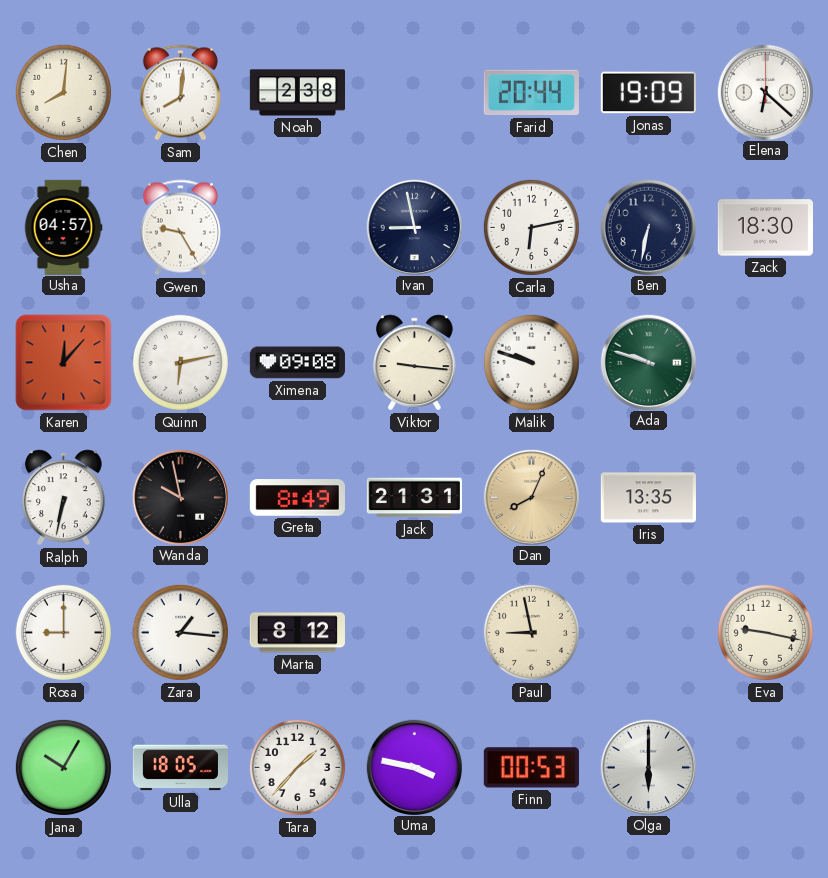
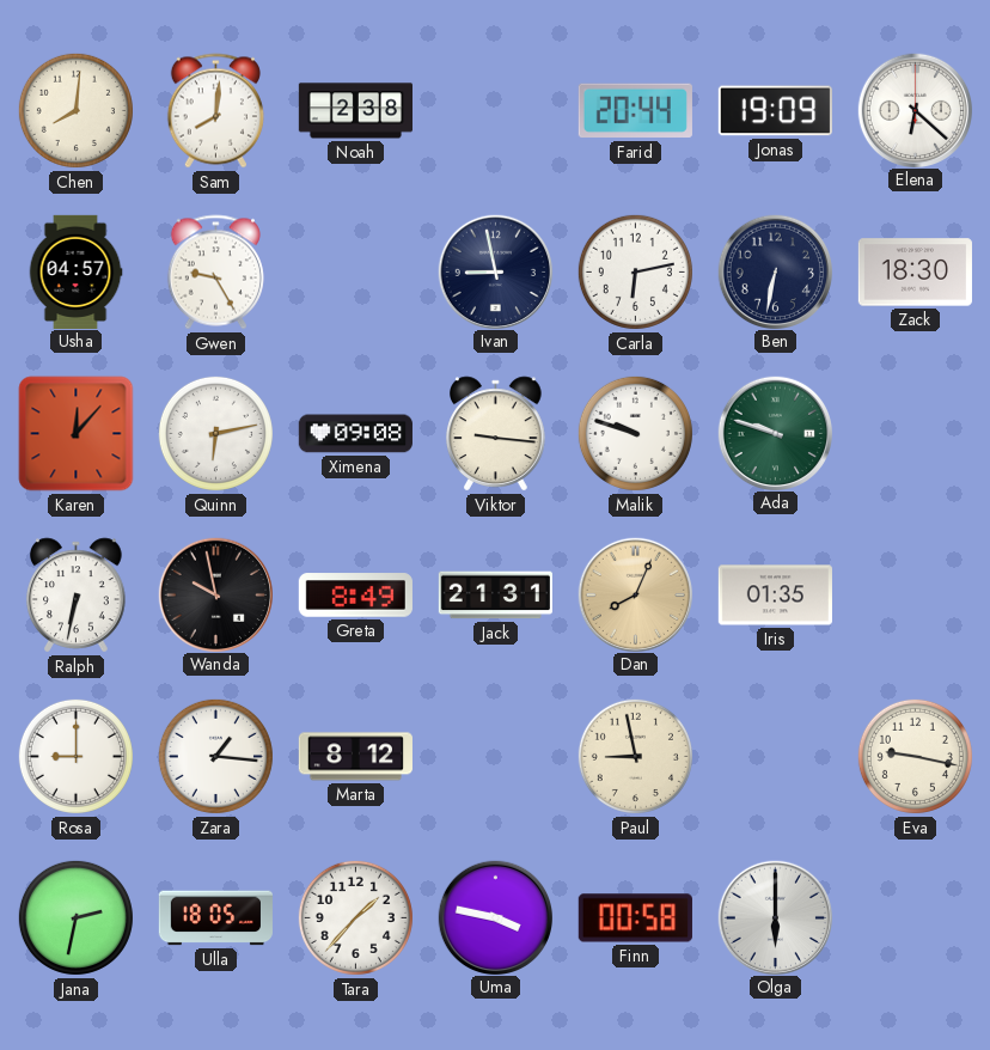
Iris: 13:35 -> 01:35
Jana: 10:05 -> 2:32
Finn: 00:53 -> 00:58
